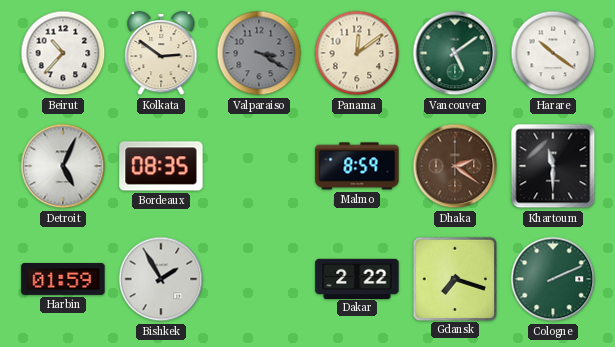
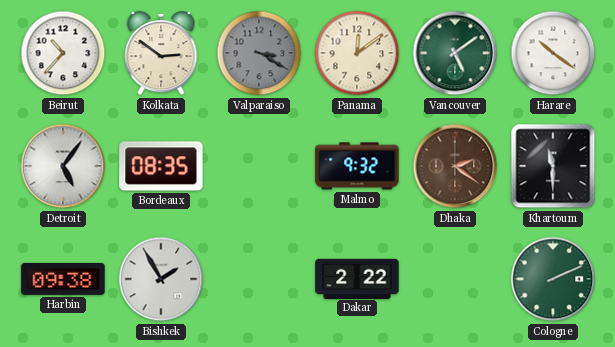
Detroit: 5:04 -> 5:06
Malmo: 8:59 -> 9:32
Harbin: 01:59 -> 09:38
Gdansk: 7:18 -> none
